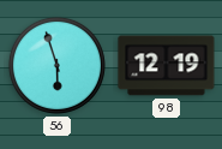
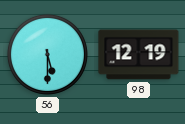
56: 5:57 -> 5:30
